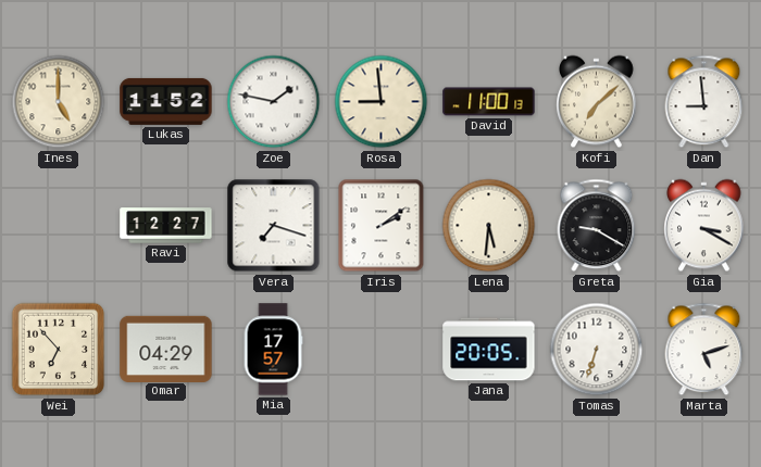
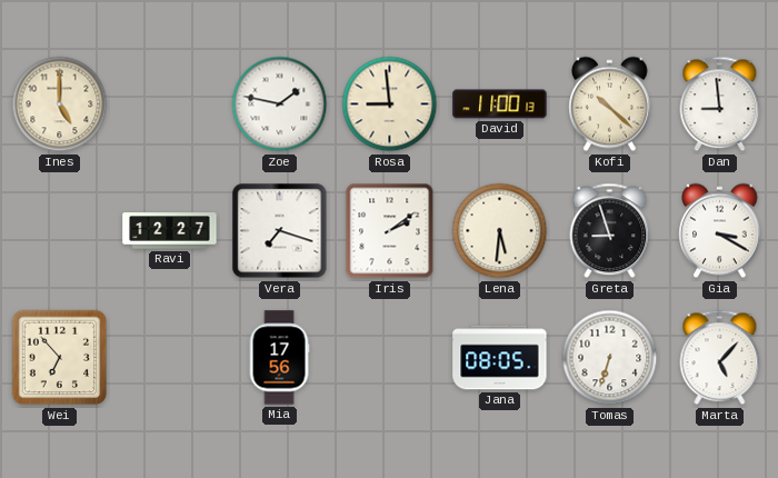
Lukas: 11:52 -> none
Kofi: 7:08 -> 10:22
Greta: 9:20 -> 8:57
Omar: 04:29 -> none
Mia: 17:57 -> 17:56
Jana: 20:05 -> 08:05
Marta: 5:12 -> 5:07
